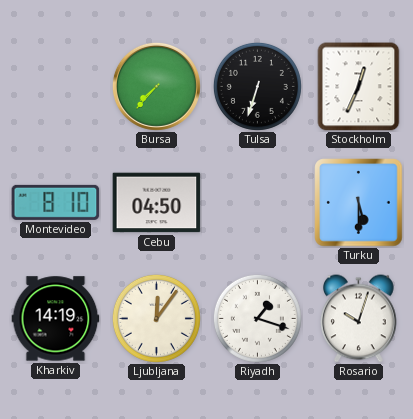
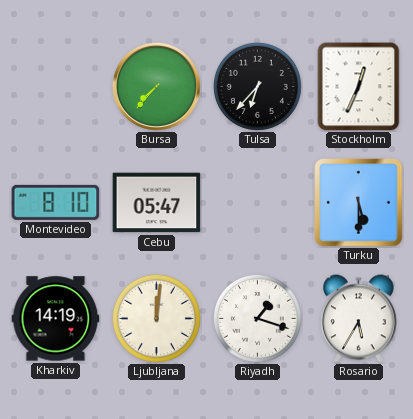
Tulsa: 6:33 -> 6:37
Cebu: 04:50 -> 05:47
Ljubljana: 12:06 -> 12:01
Rosario: 10:03 -> 5:35
